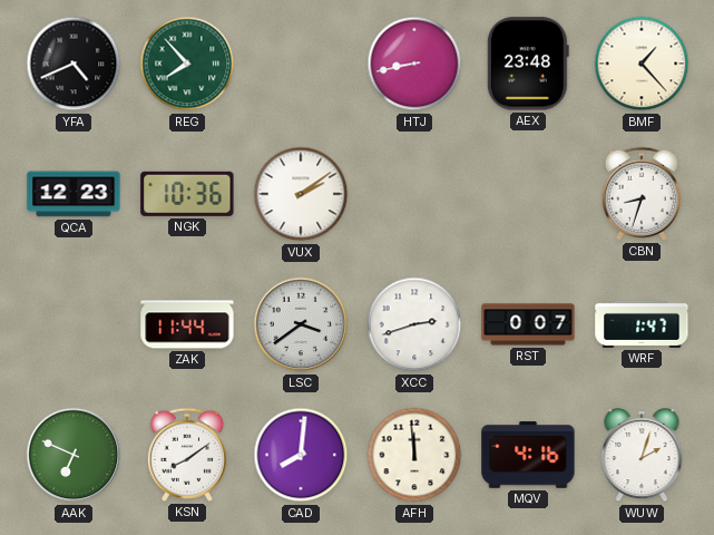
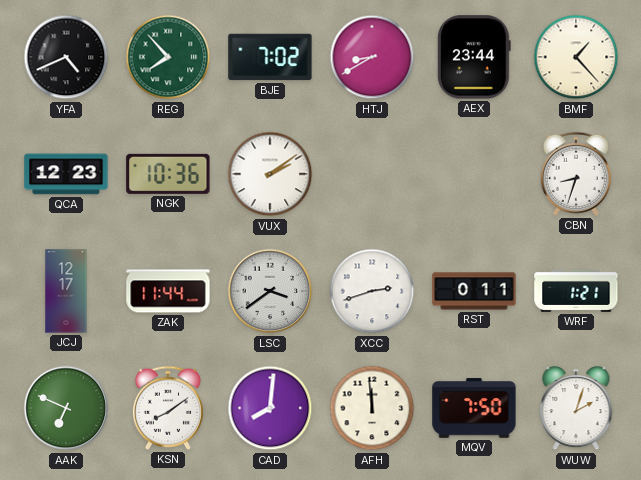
BJE: none -> 7:02
HTJ: 8:43 -> 8:40
AEX: 23:48 -> 23:44
JCJ: none -> 12:17
RST: 0:07 -> 0:11
WRF: 1:47 -> 1:21
MQV: 4:16 -> 7:50
